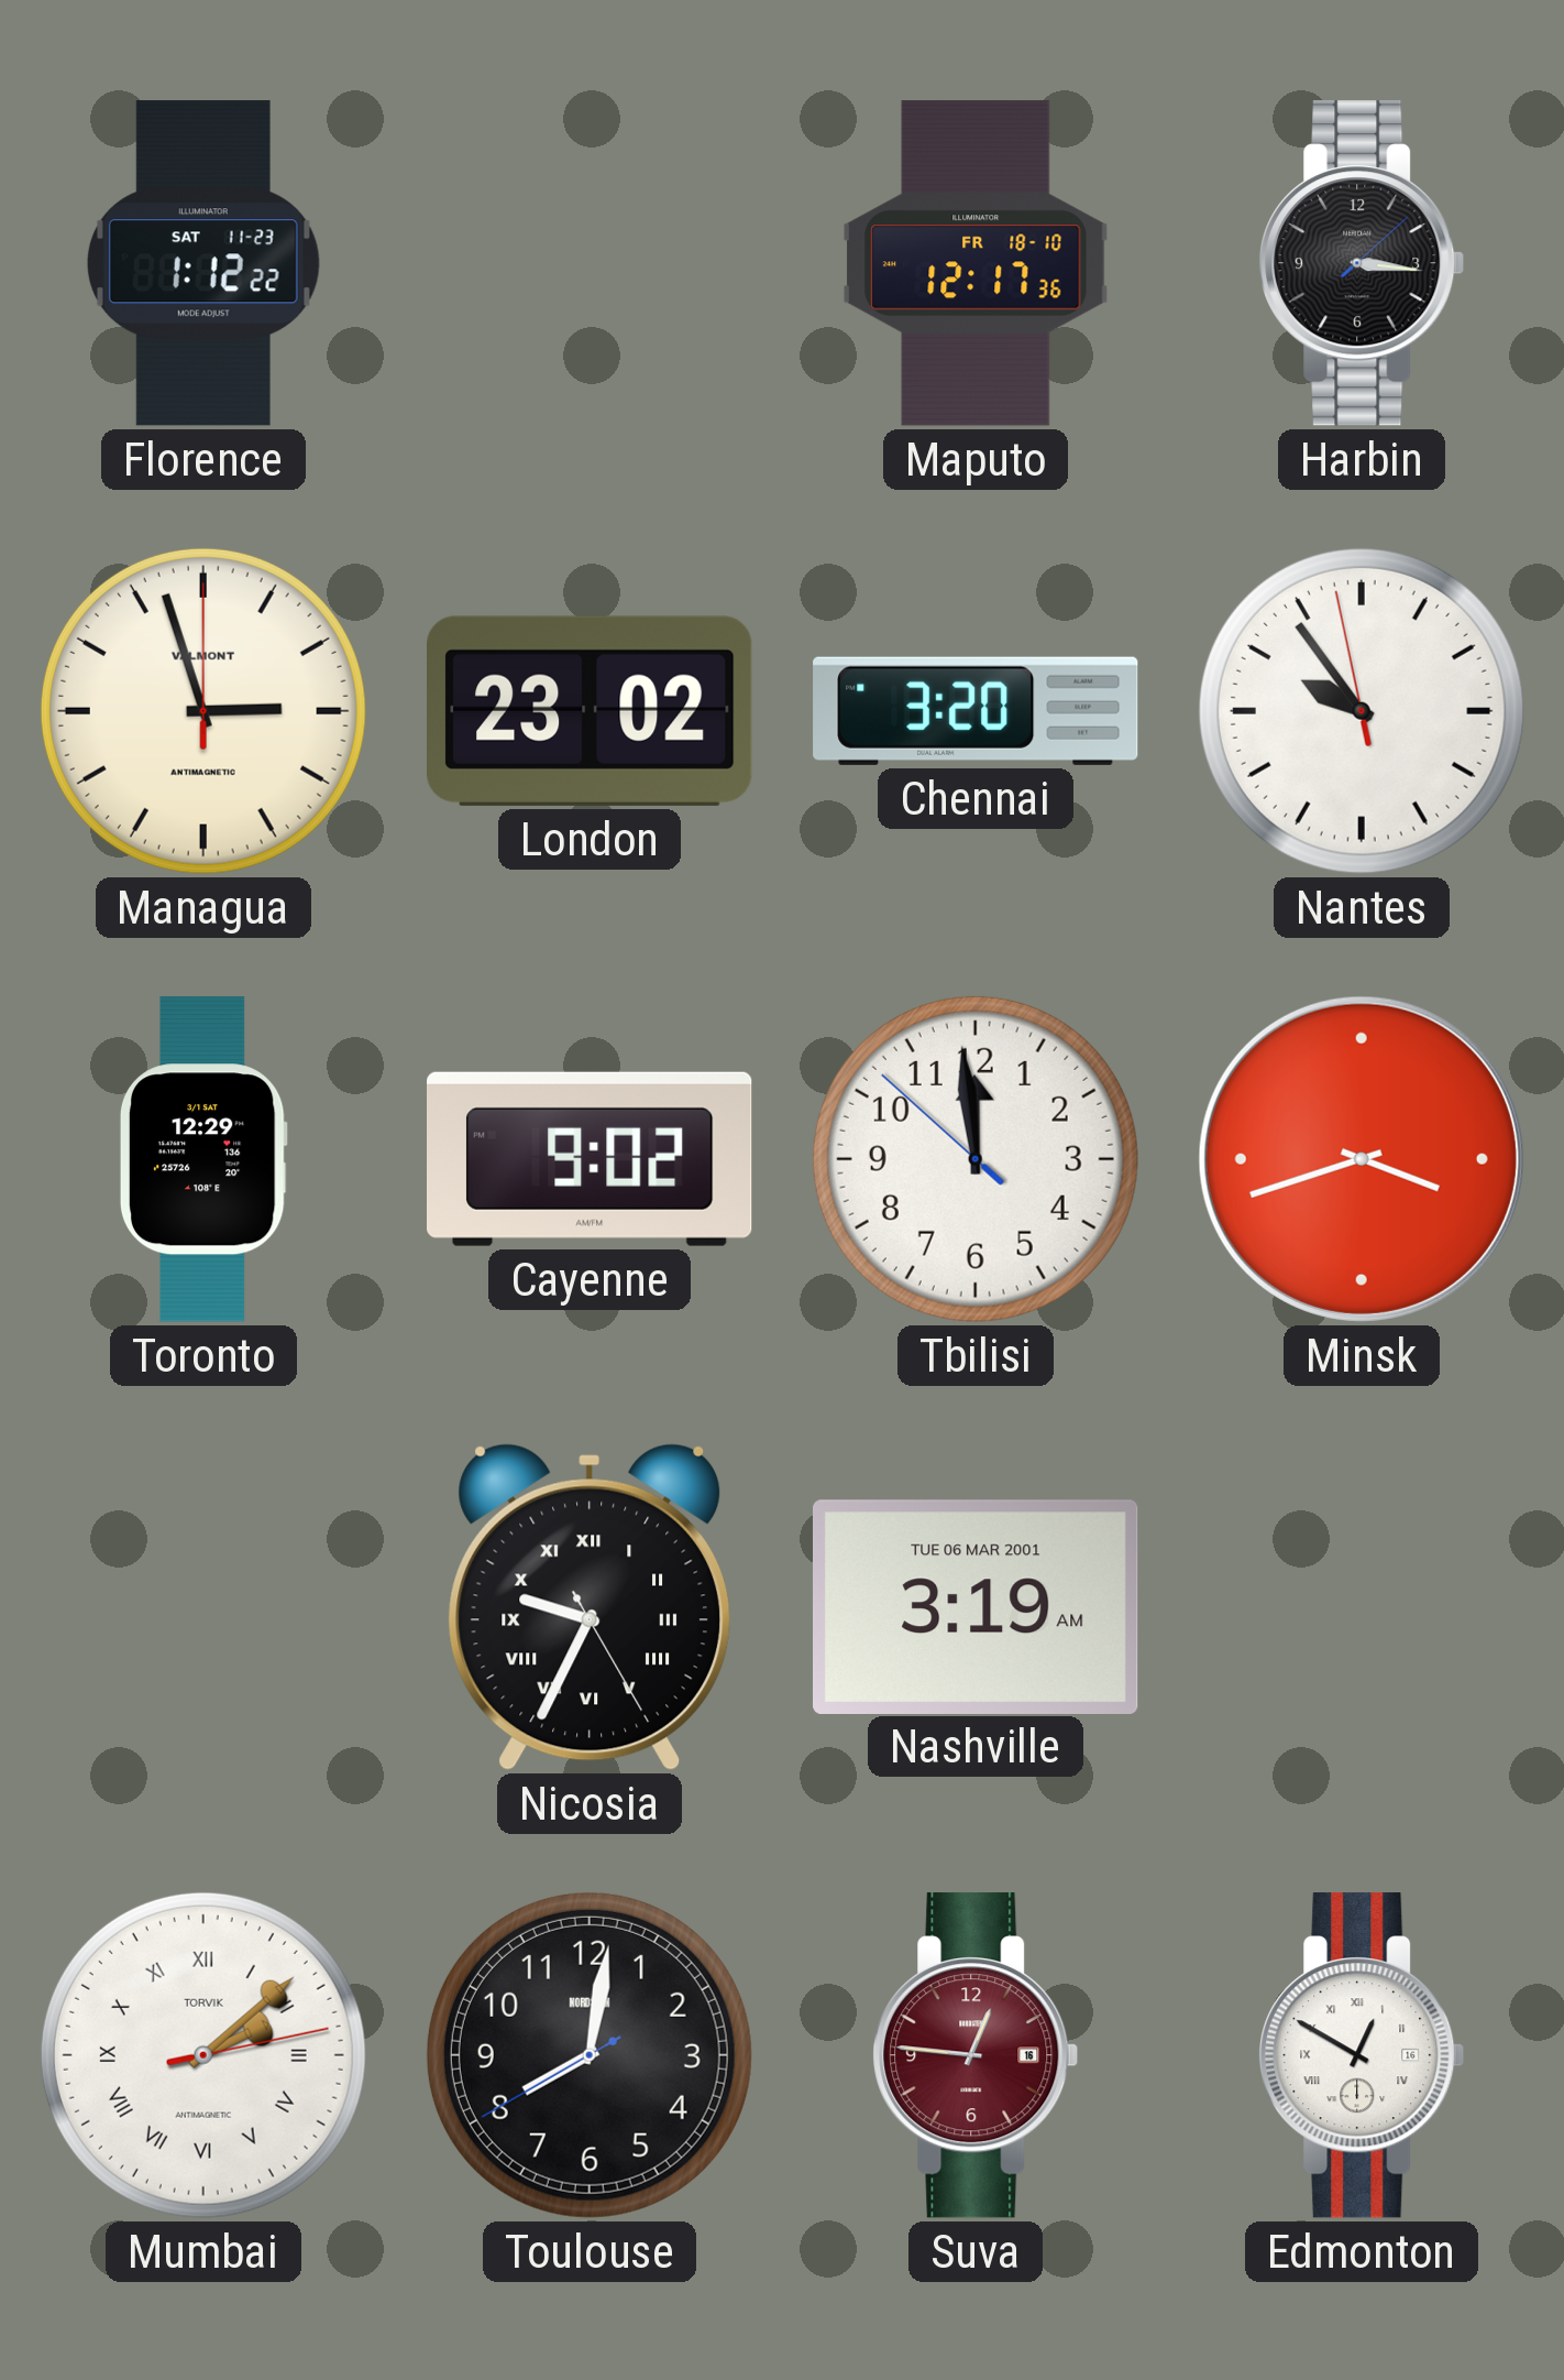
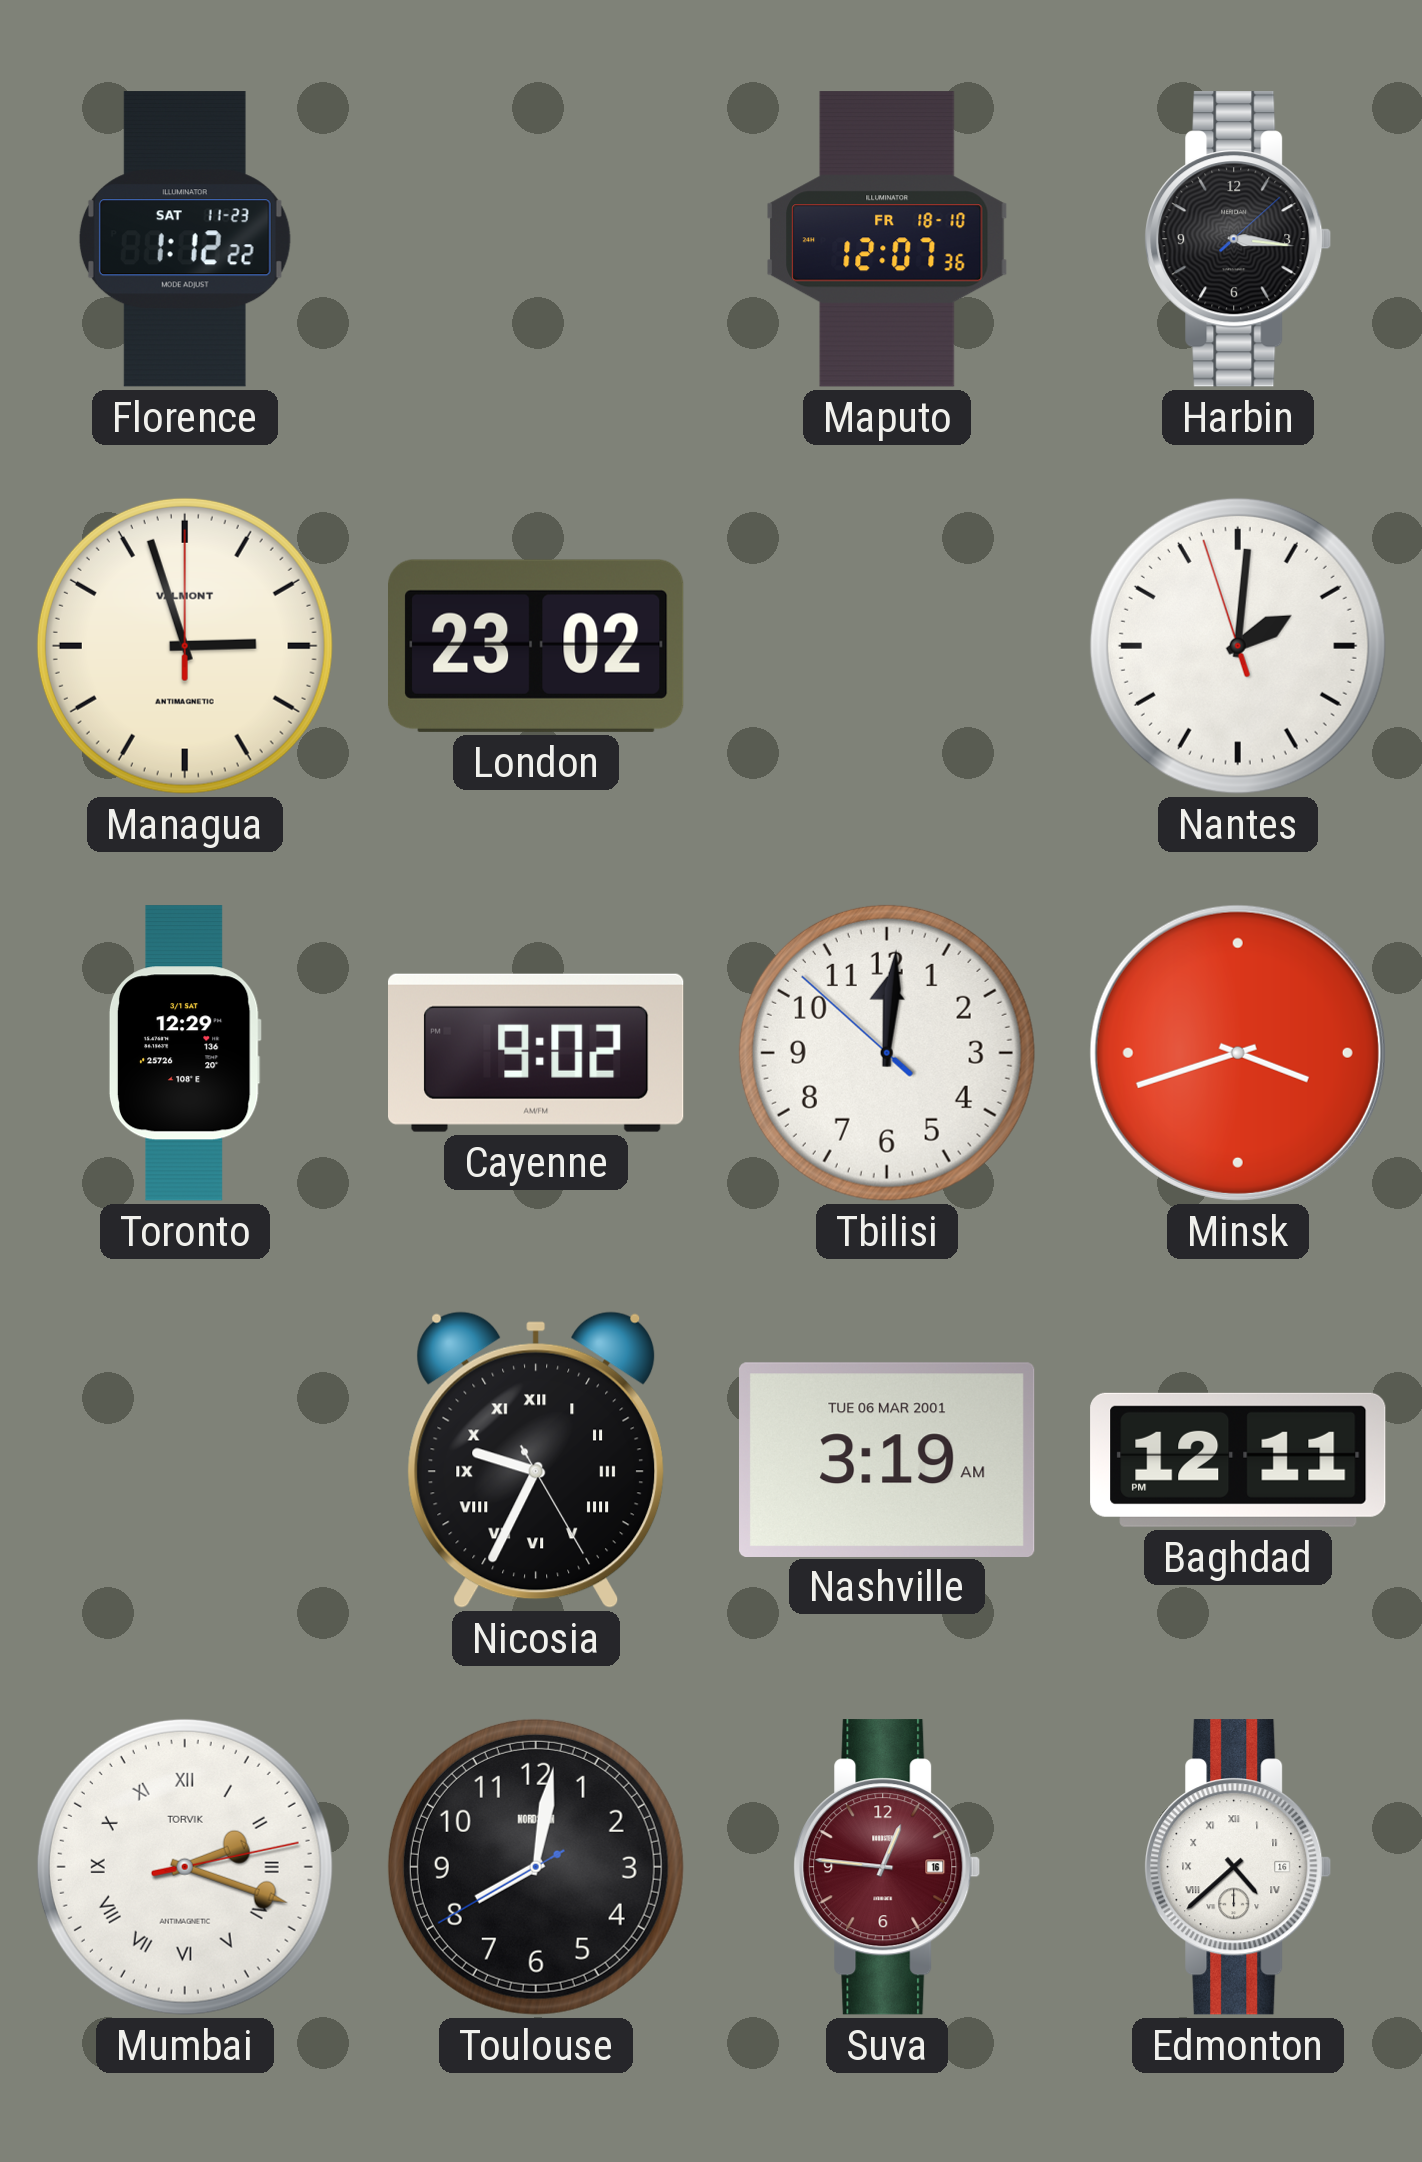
Maputo: 12:17 -> 12:07
Chennai: 3:20 -> none
Nantes: 9:53 -> 2:00
Tbilisi: 11:58 -> 12:00
Baghdad: none -> 12:11
Mumbai: 2:08 -> 2:18
Edmonton: 12:50 -> 4:38
